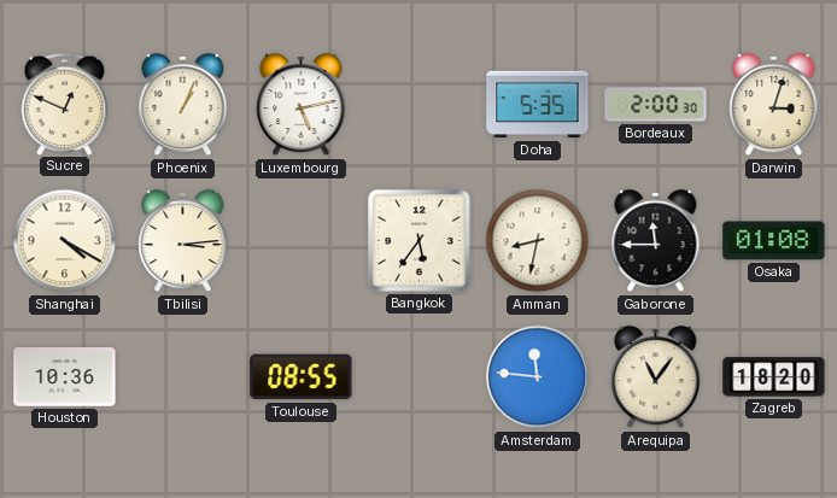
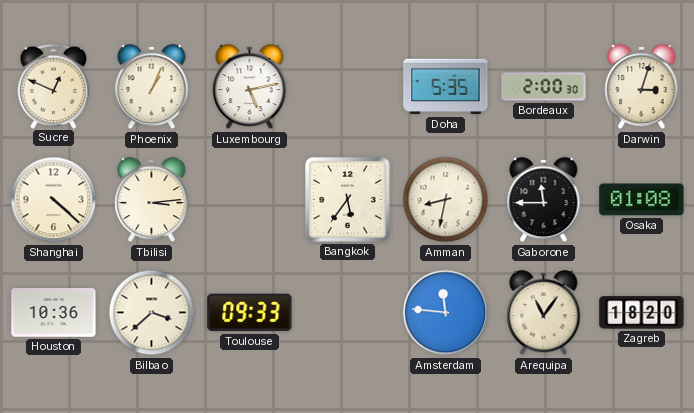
Shanghai: 4:20 -> 4:22
Bilbao: none -> 3:38
Toulouse: 08:55 -> 09:33
